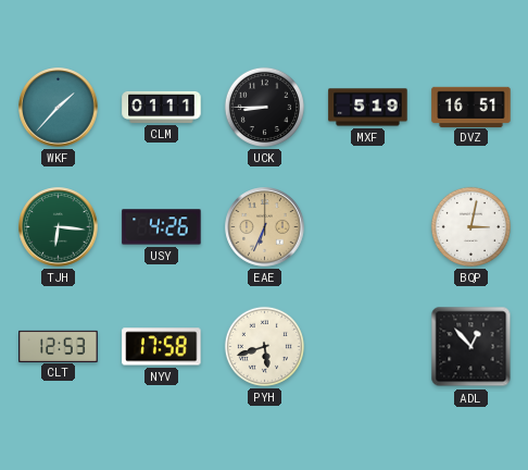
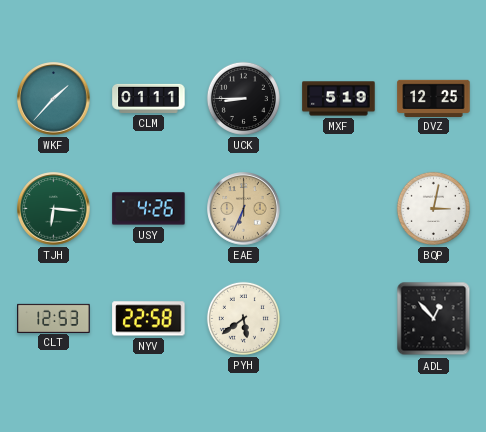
DVZ: 16:51 -> 12:25
NYV: 17:58 -> 22:58
PYH: 5:42 -> 5:39
